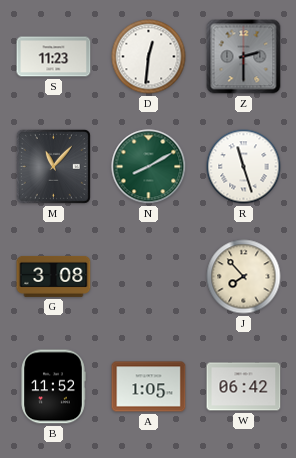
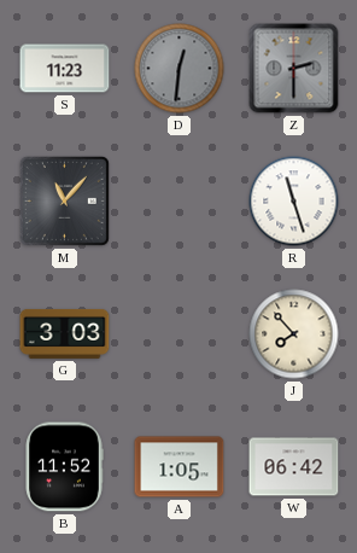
D dial: white -> grey
N: 8:10 -> none
G: 3:08 -> 3:03
